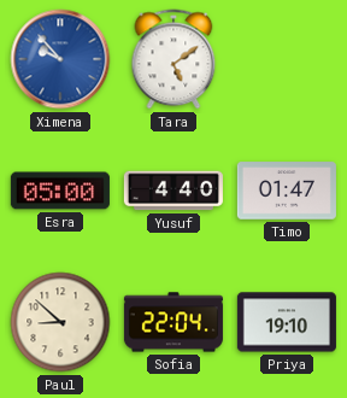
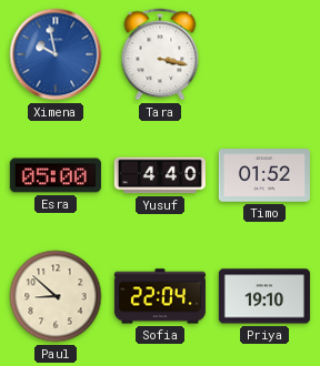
Ximena: 9:53 -> 9:58
Tara: 5:09 -> 3:17
Timo: 01:47 -> 01:52
